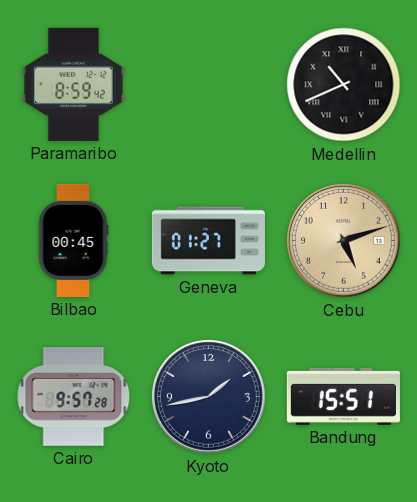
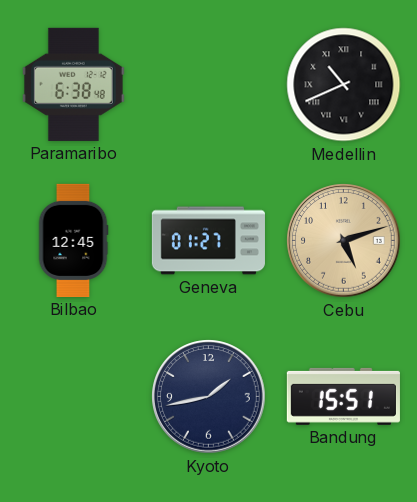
Paramaribo: 8:59 -> 6:38
Bilbao: 00:45 -> 12:45
Cairo: 9:57 -> none
